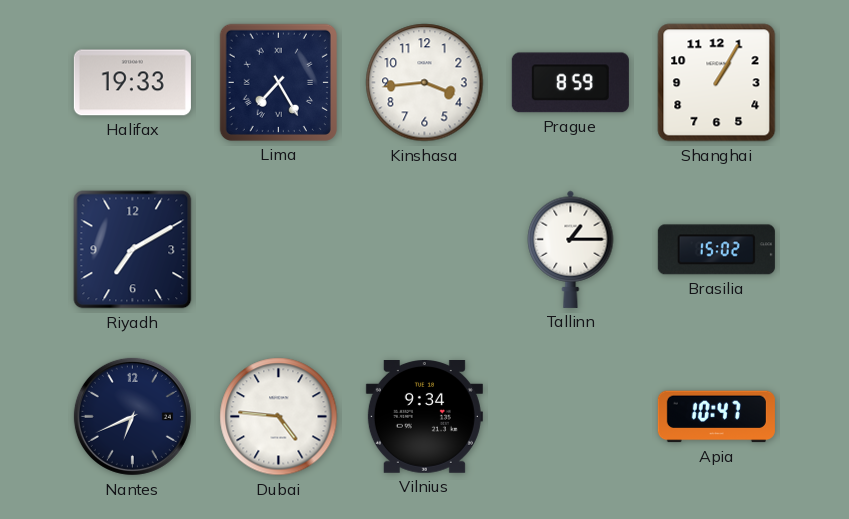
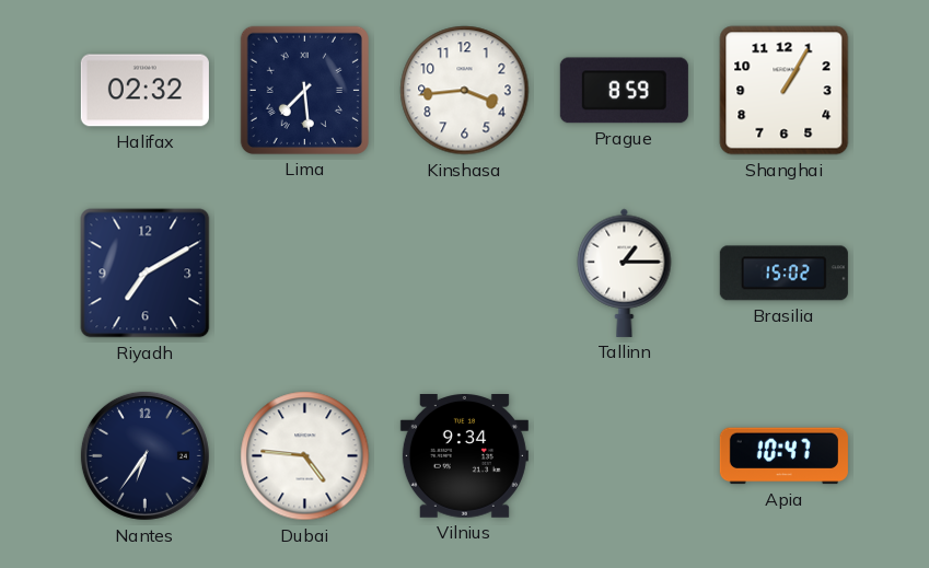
Halifax: 19:33 -> 02:32
Lima: 7:25 -> 7:29
Nantes: 6:41 -> 6:36
